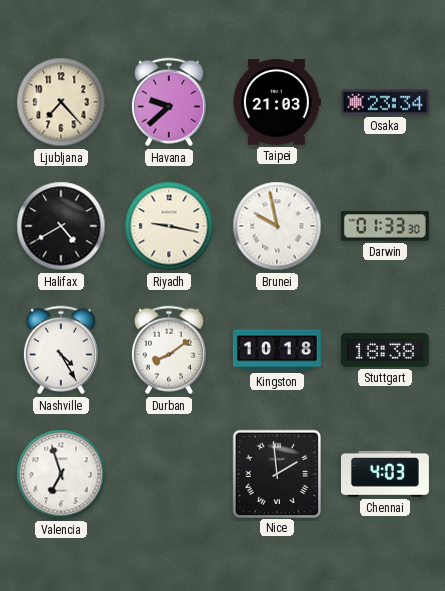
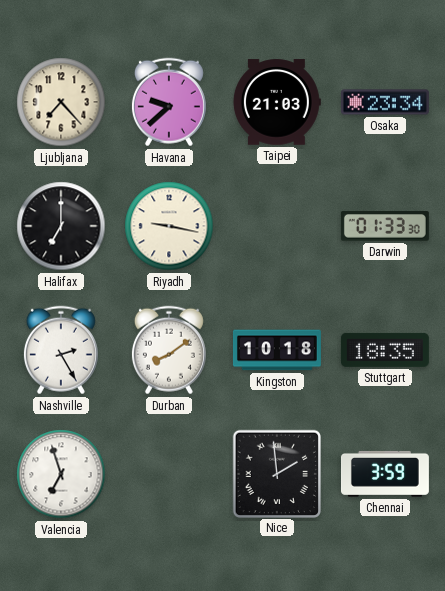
Halifax: 4:40 -> 7:00
Brunei: 9:58 -> none
Nashville: 4:25 -> 2:25
Stuttgart: 18:38 -> 18:35
Chennai: 4:03 -> 3:59
